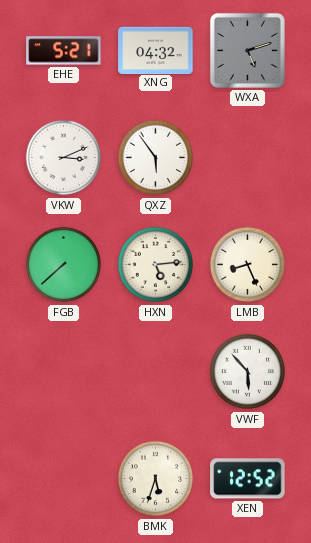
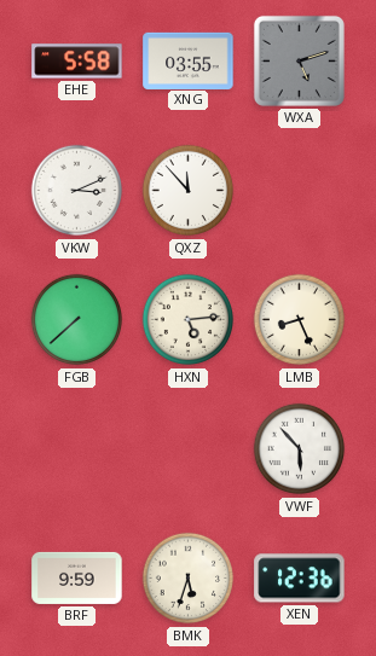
EHE: 5:21 -> 5:58
XNG: 04:32 -> 03:55
QXZ: 5:54 -> 11:53
BRF: none -> 9:59
XEN: 12:52 -> 12:36
